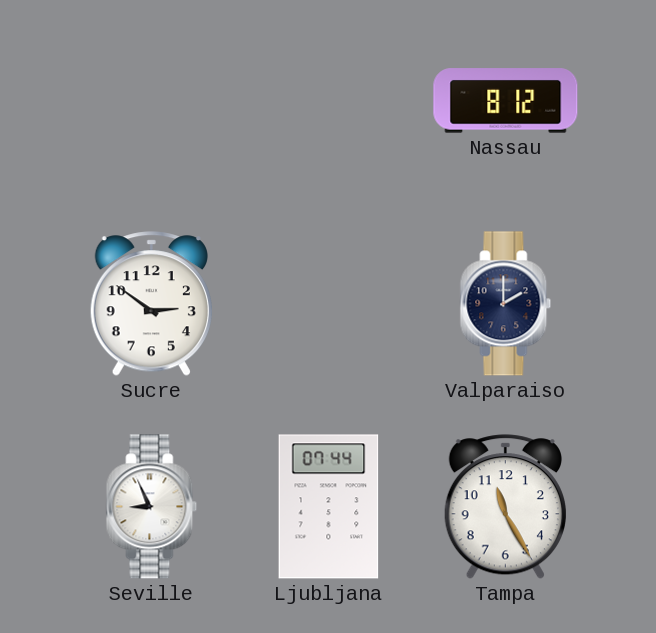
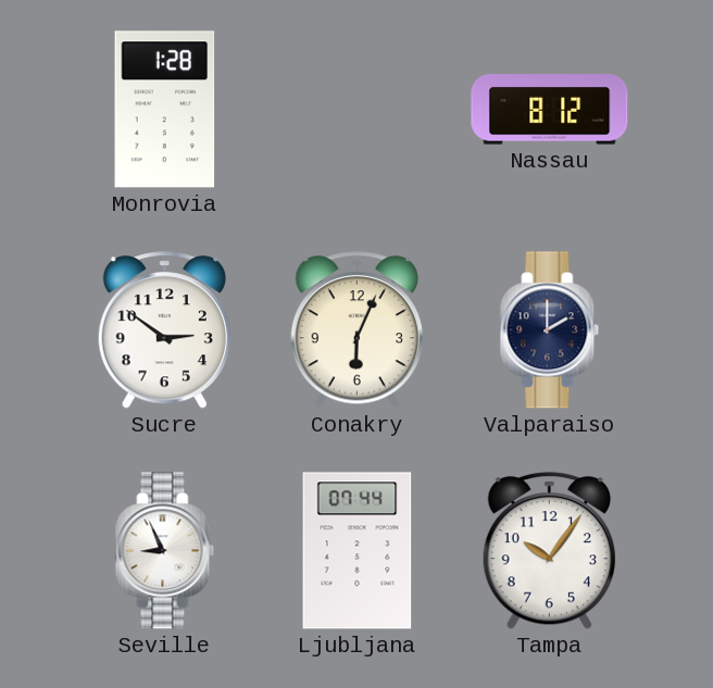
Monrovia: none -> 1:28
Conakry: none -> 6:04
Tampa: 11:25 -> 10:06
